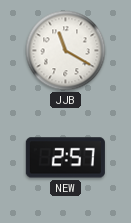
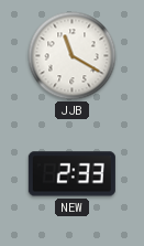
NEW: 2:57 -> 2:33
